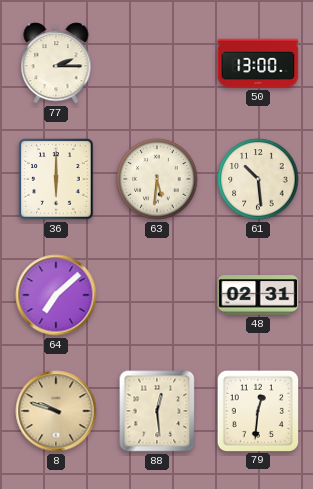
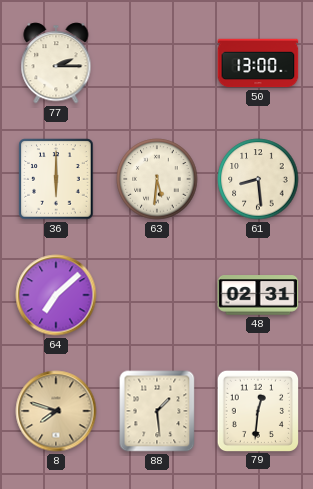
61: 10:29 -> 8:29
8: 9:48 -> 7:48
88: 12:29 -> 1:29
